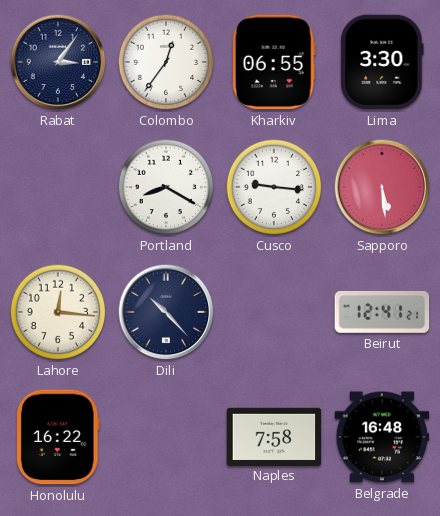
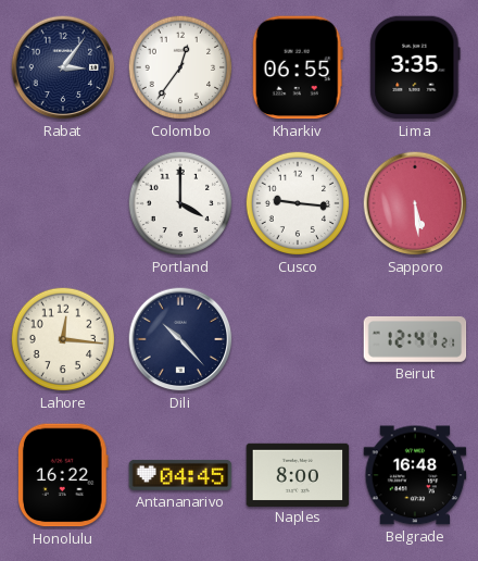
Lima: 3:30 -> 3:35
Portland: 8:20 -> 4:00
Antananarivo: none -> 04:45
Naples: 7:58 -> 8:00
